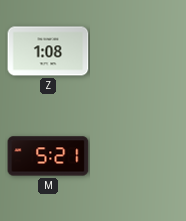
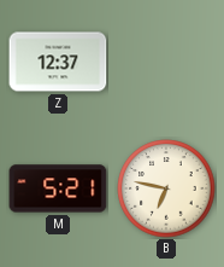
Z: 1:08 -> 12:37
B: none -> 6:47
